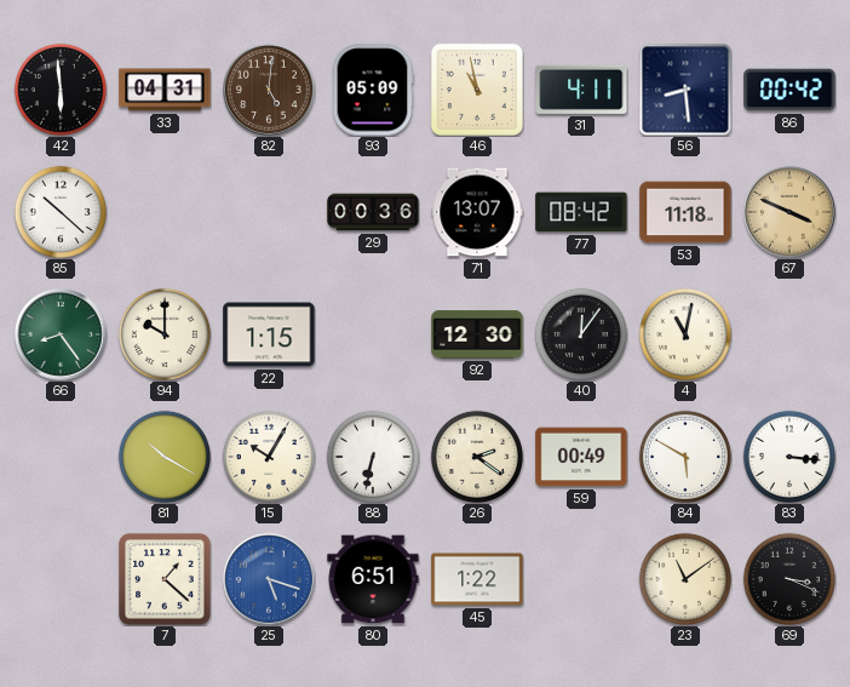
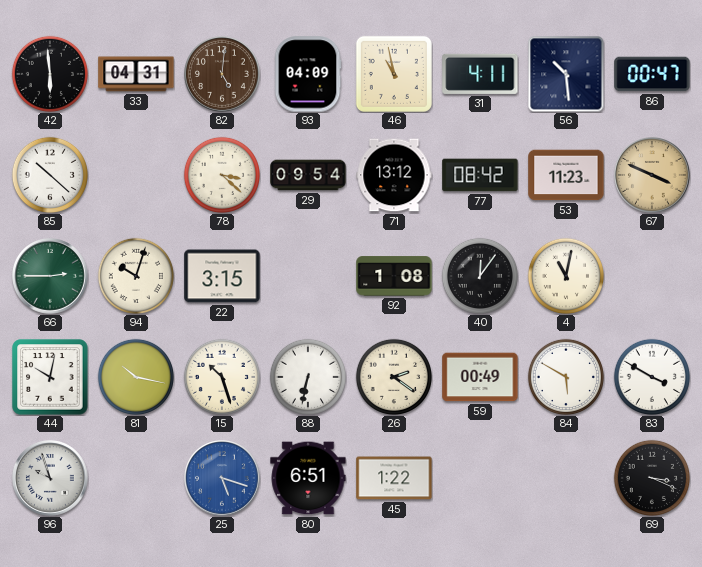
93: 05:09 -> 04:09
56: 8:29 -> 10:29
86: 00:42 -> 00:47
78: none -> 3:22
29: 00:36 -> 09:54
71: 13:07 -> 13:12
53: 11:18 -> 11:23
66: 8:24 -> 2:45
94: 10:00 -> 10:03
22: 1:15 -> 3:15
92: 12:30 -> 1:08
44: none -> 10:02
81: 10:20 -> 10:17
15: 10:05 -> 10:27
83: 3:16 -> 3:50
96: none -> 9:57
7: 1:22 -> none
23: 11:09 -> none
